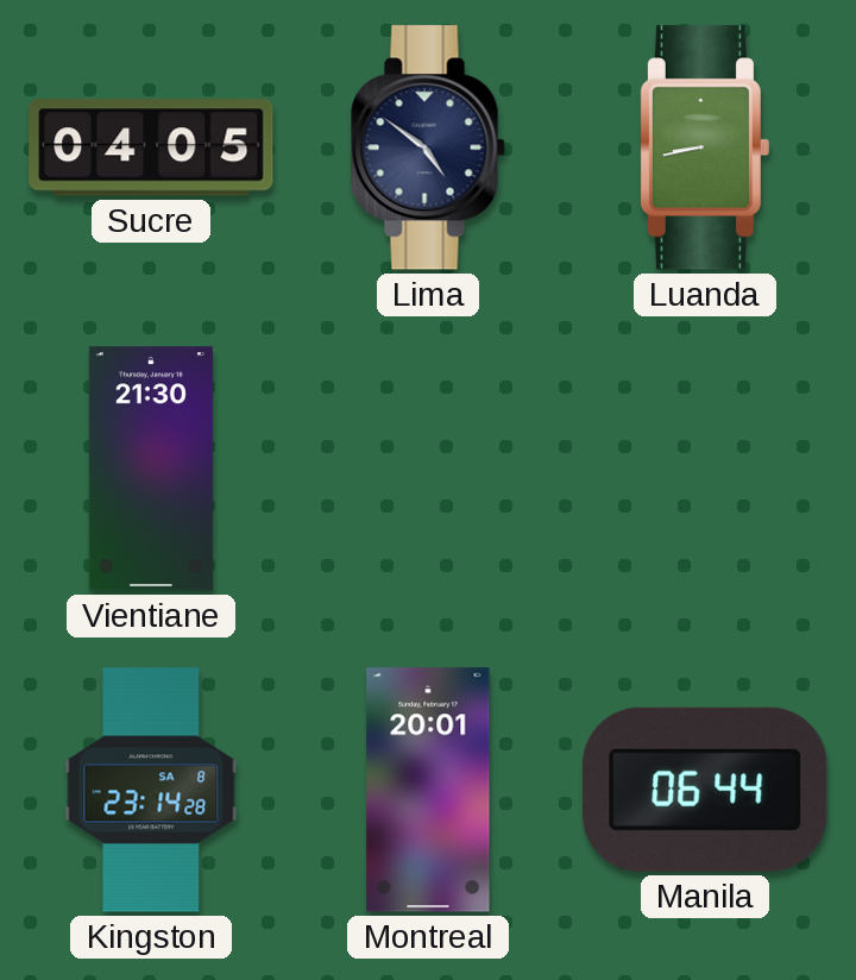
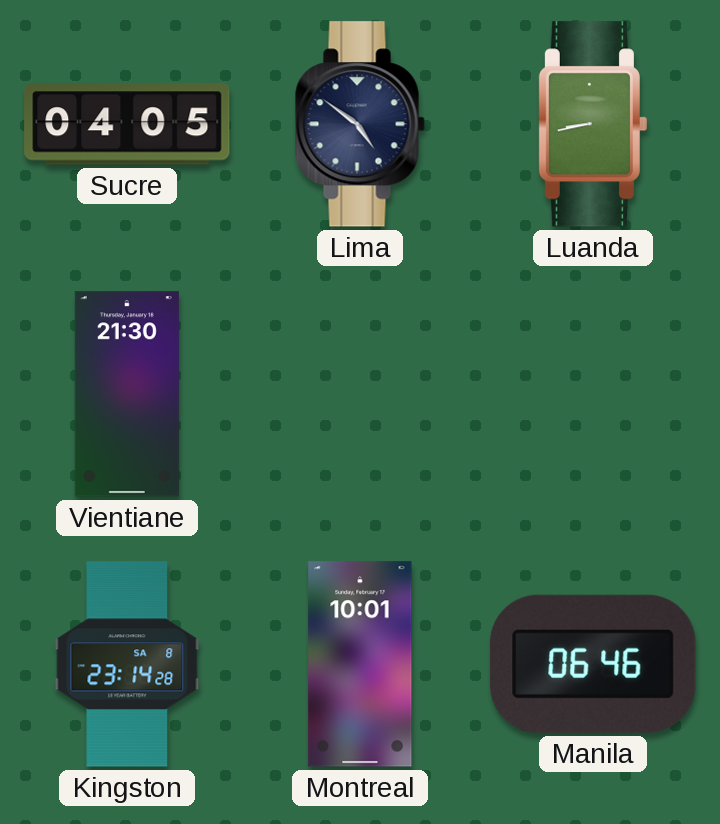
Montreal: 20:01 -> 10:01
Manila: 06:44 -> 06:46
